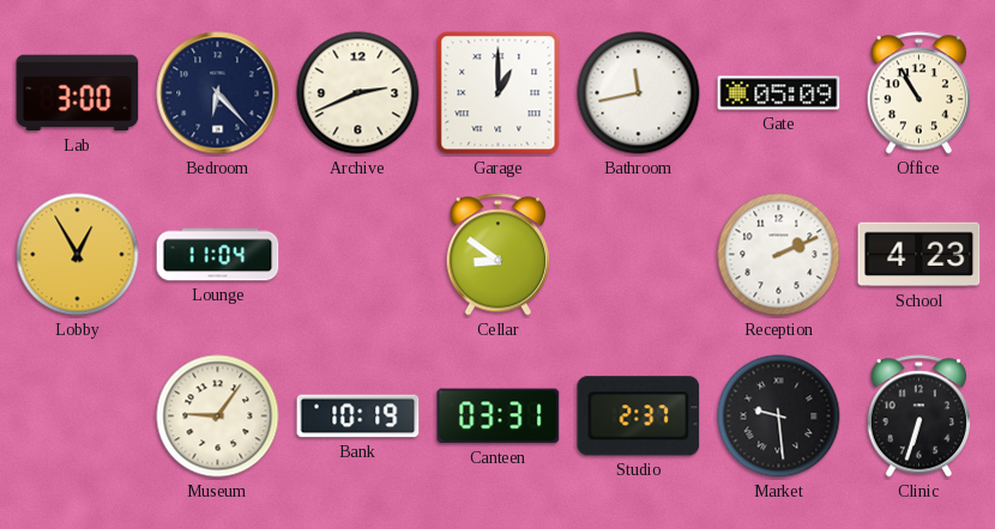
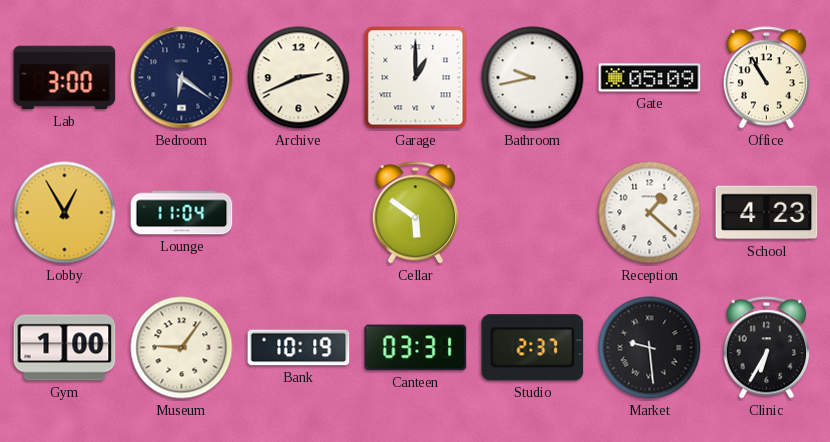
Bedroom: 6:23 -> 6:21
Bathroom: 11:43 -> 9:43
Cellar: 8:51 -> 5:51
Reception: 2:11 -> 1:22
Gym: none -> 1:00
Clinic: 6:33 -> 6:35
